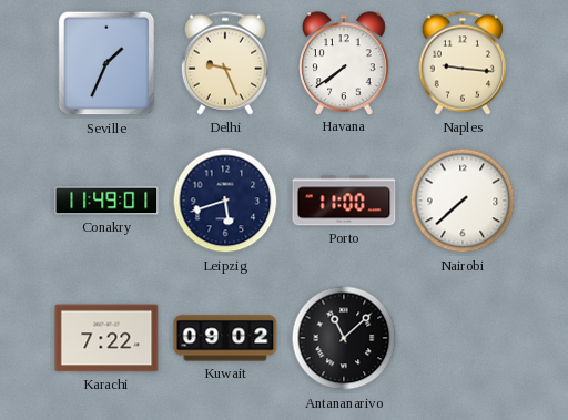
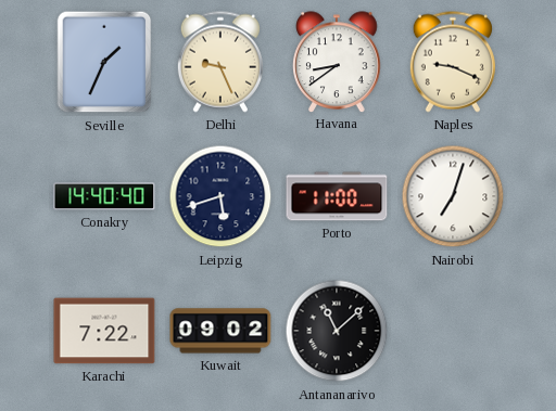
Havana: 7:39 -> 8:39
Naples: 9:16 -> 9:19
Conakry: 11:49 -> 14:40
Nairobi: 7:38 -> 7:03
